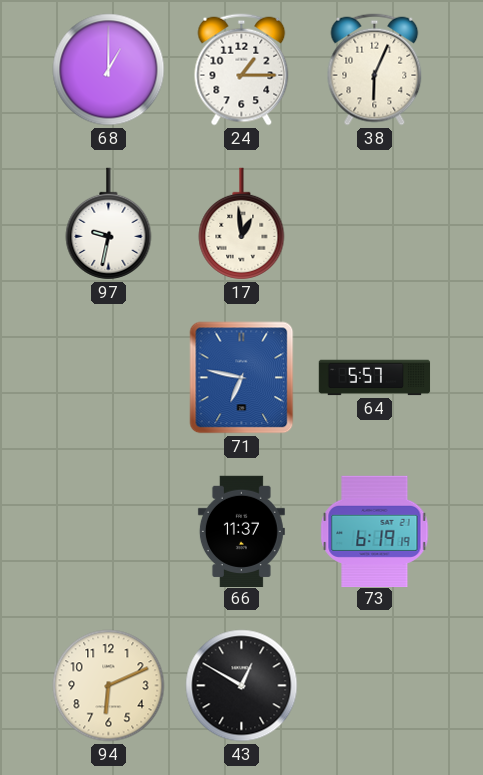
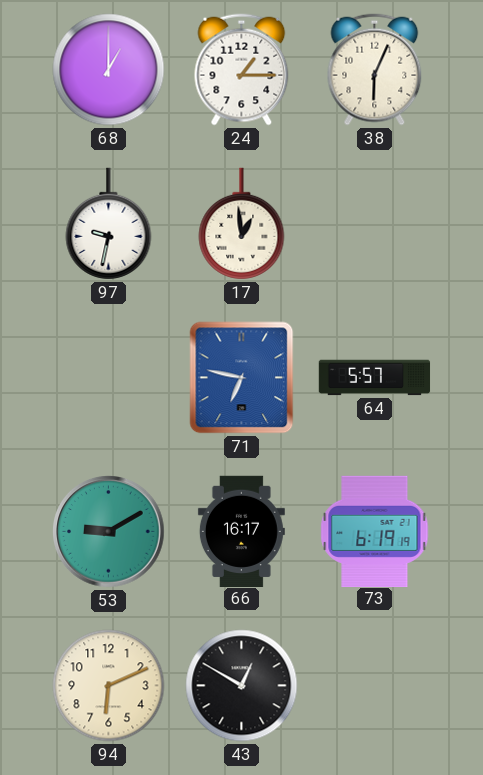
53: none -> 9:10
66: 11:37 -> 16:17
